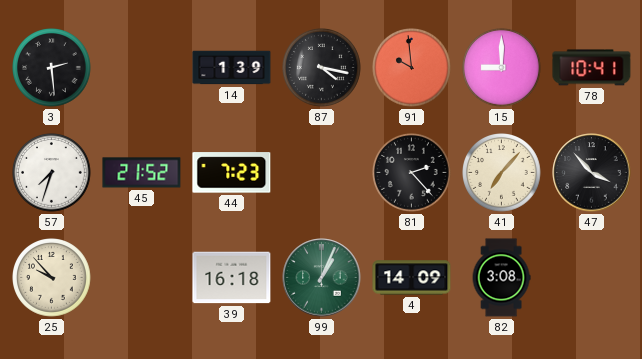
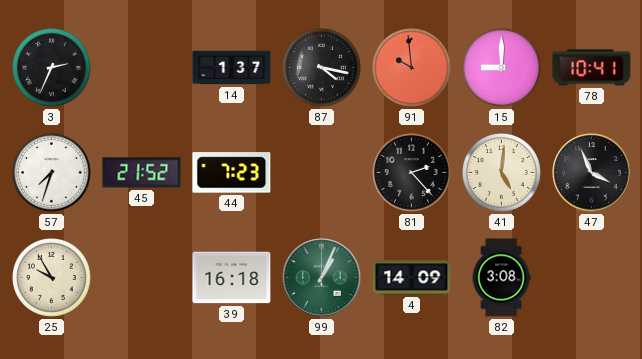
3: 2:29 -> 2:34
14: 1:39 -> 1:37
41: 7:07 -> 5:01
47: 3:53 -> 3:56
25: 9:53 -> 9:55
